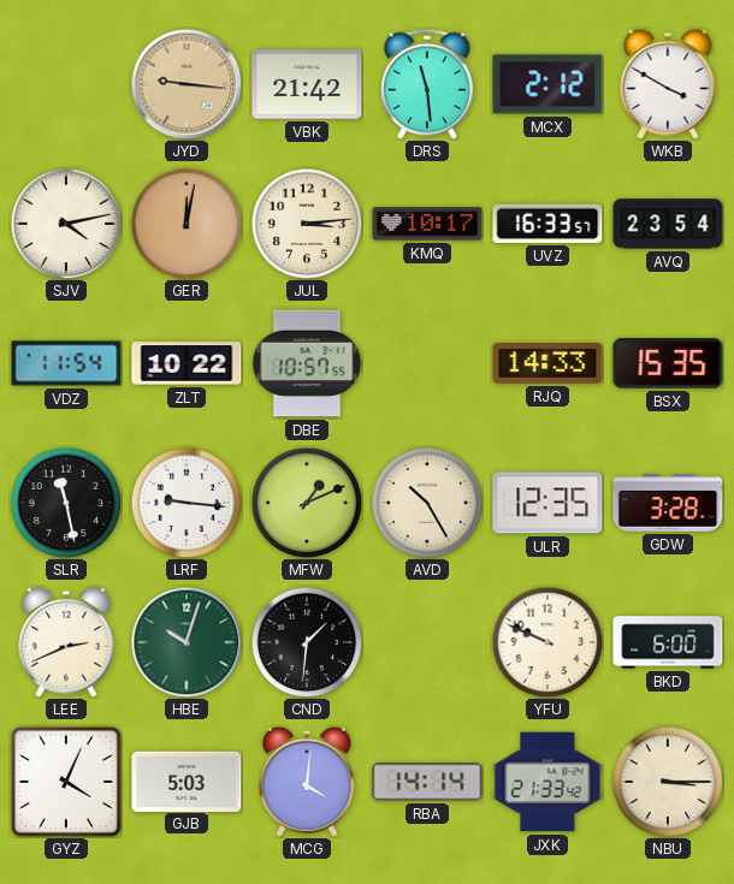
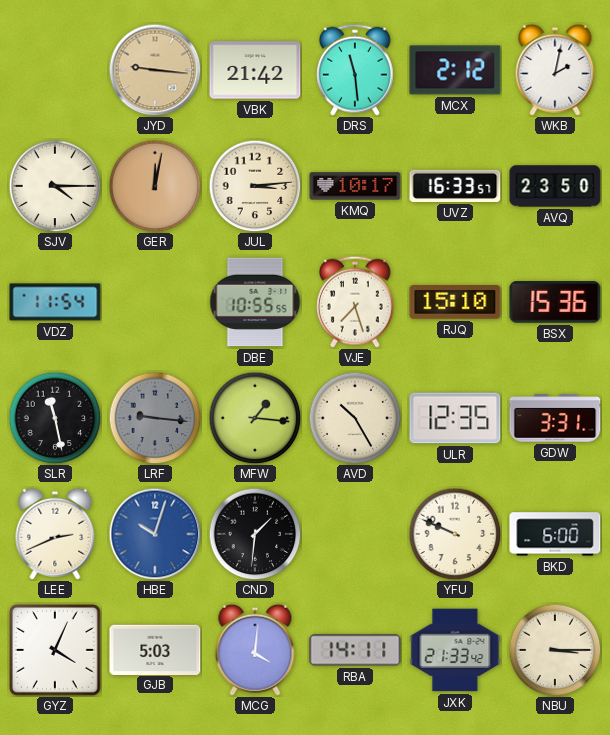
WKB: 3:50 -> 2:02
SJV: 4:13 -> 4:15
AVQ: 23:54 -> 23:50
ZLT: 10:22 -> none
DBE: 10:57 -> 10:55
VJE: none -> 7:27
RJQ: 14:33 -> 15:10
BSX: 15:35 -> 15:36
LRF dial: white -> grey
MFW: 1:11 -> 1:16
GDW: 3:28 -> 3:31
HBE dial: green -> blue
RBA: 14:14 -> 14:11
